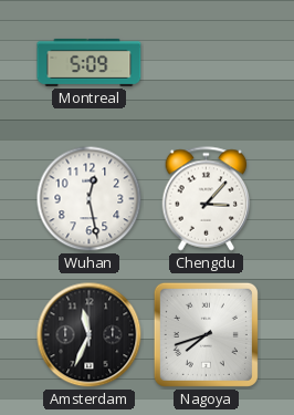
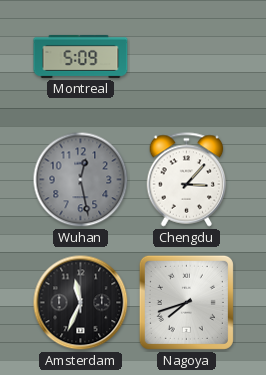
Wuhan dial: white -> grey
